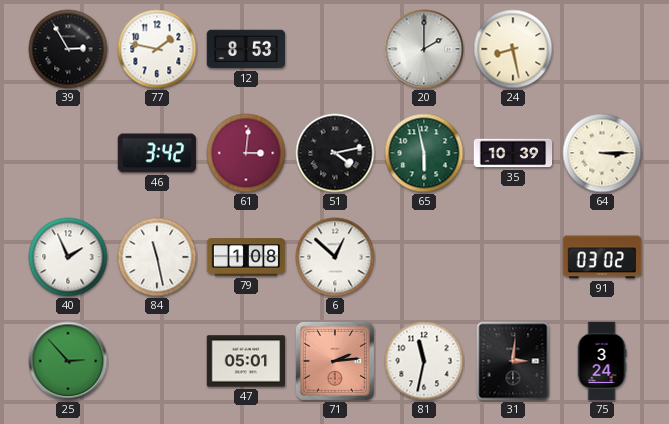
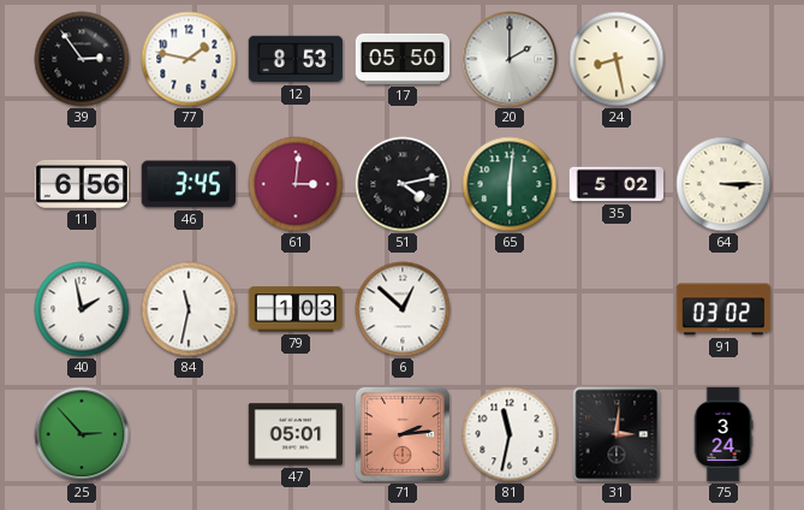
39: 2:55 -> 2:54
17: none -> 05:50
11: none -> 6:56
46: 3:42 -> 3:45
65: 5:58 -> 6:01
35: 10:39 -> 5:02
40: 1:56 -> 1:58
84: 11:28 -> 11:32
79: 1:08 -> 1:03
